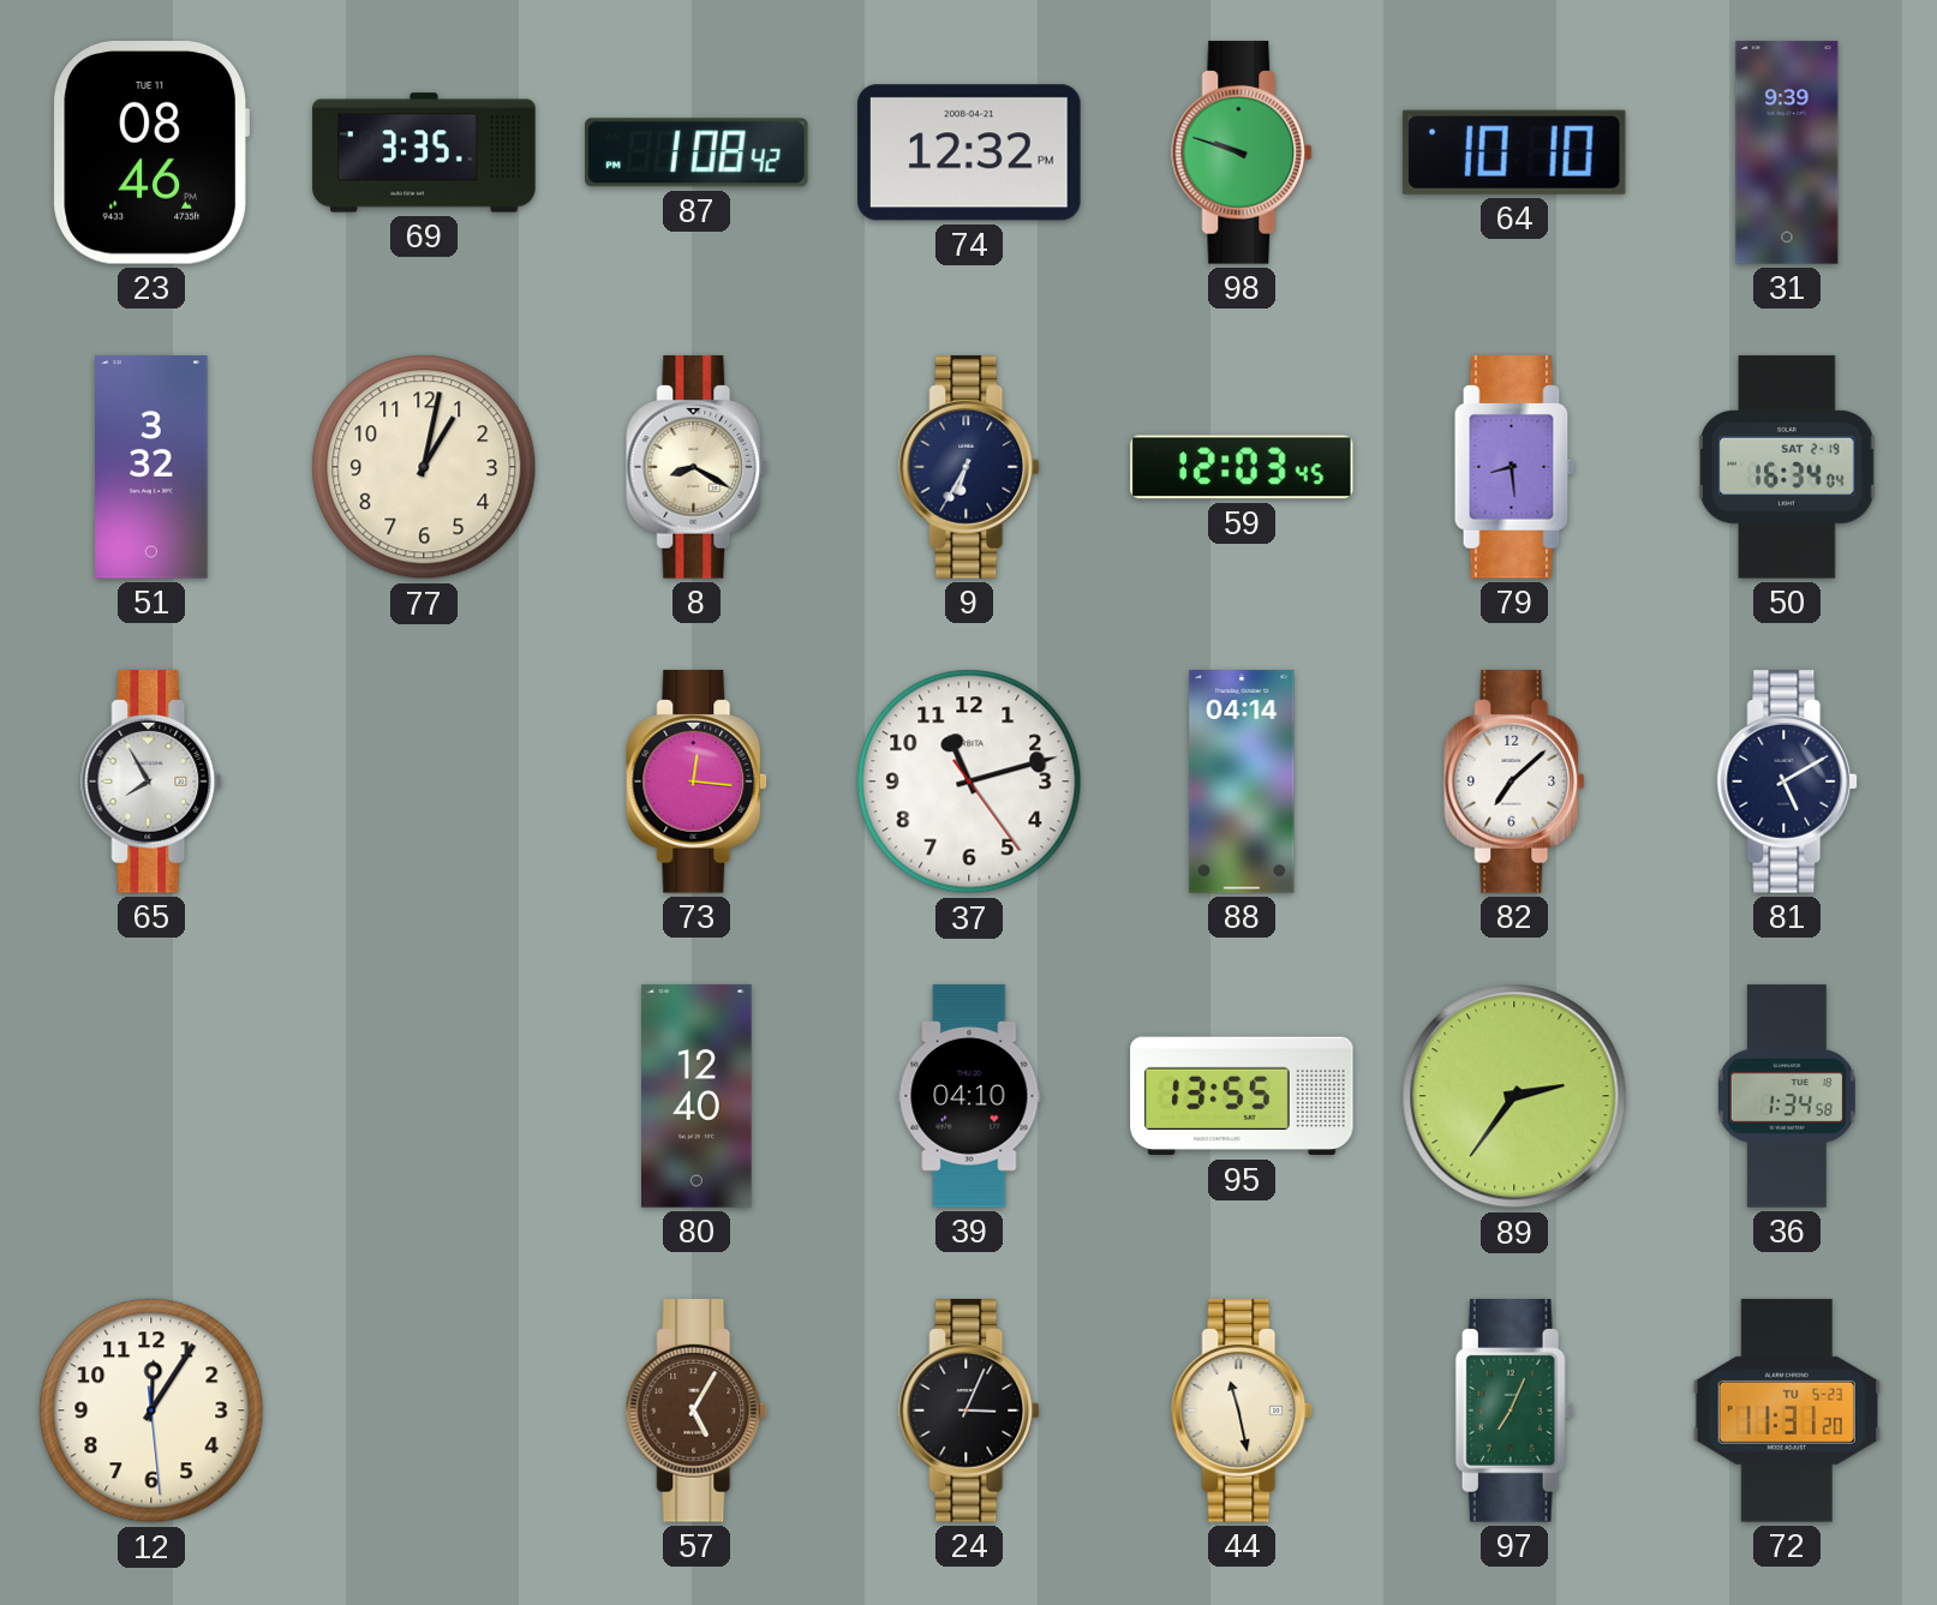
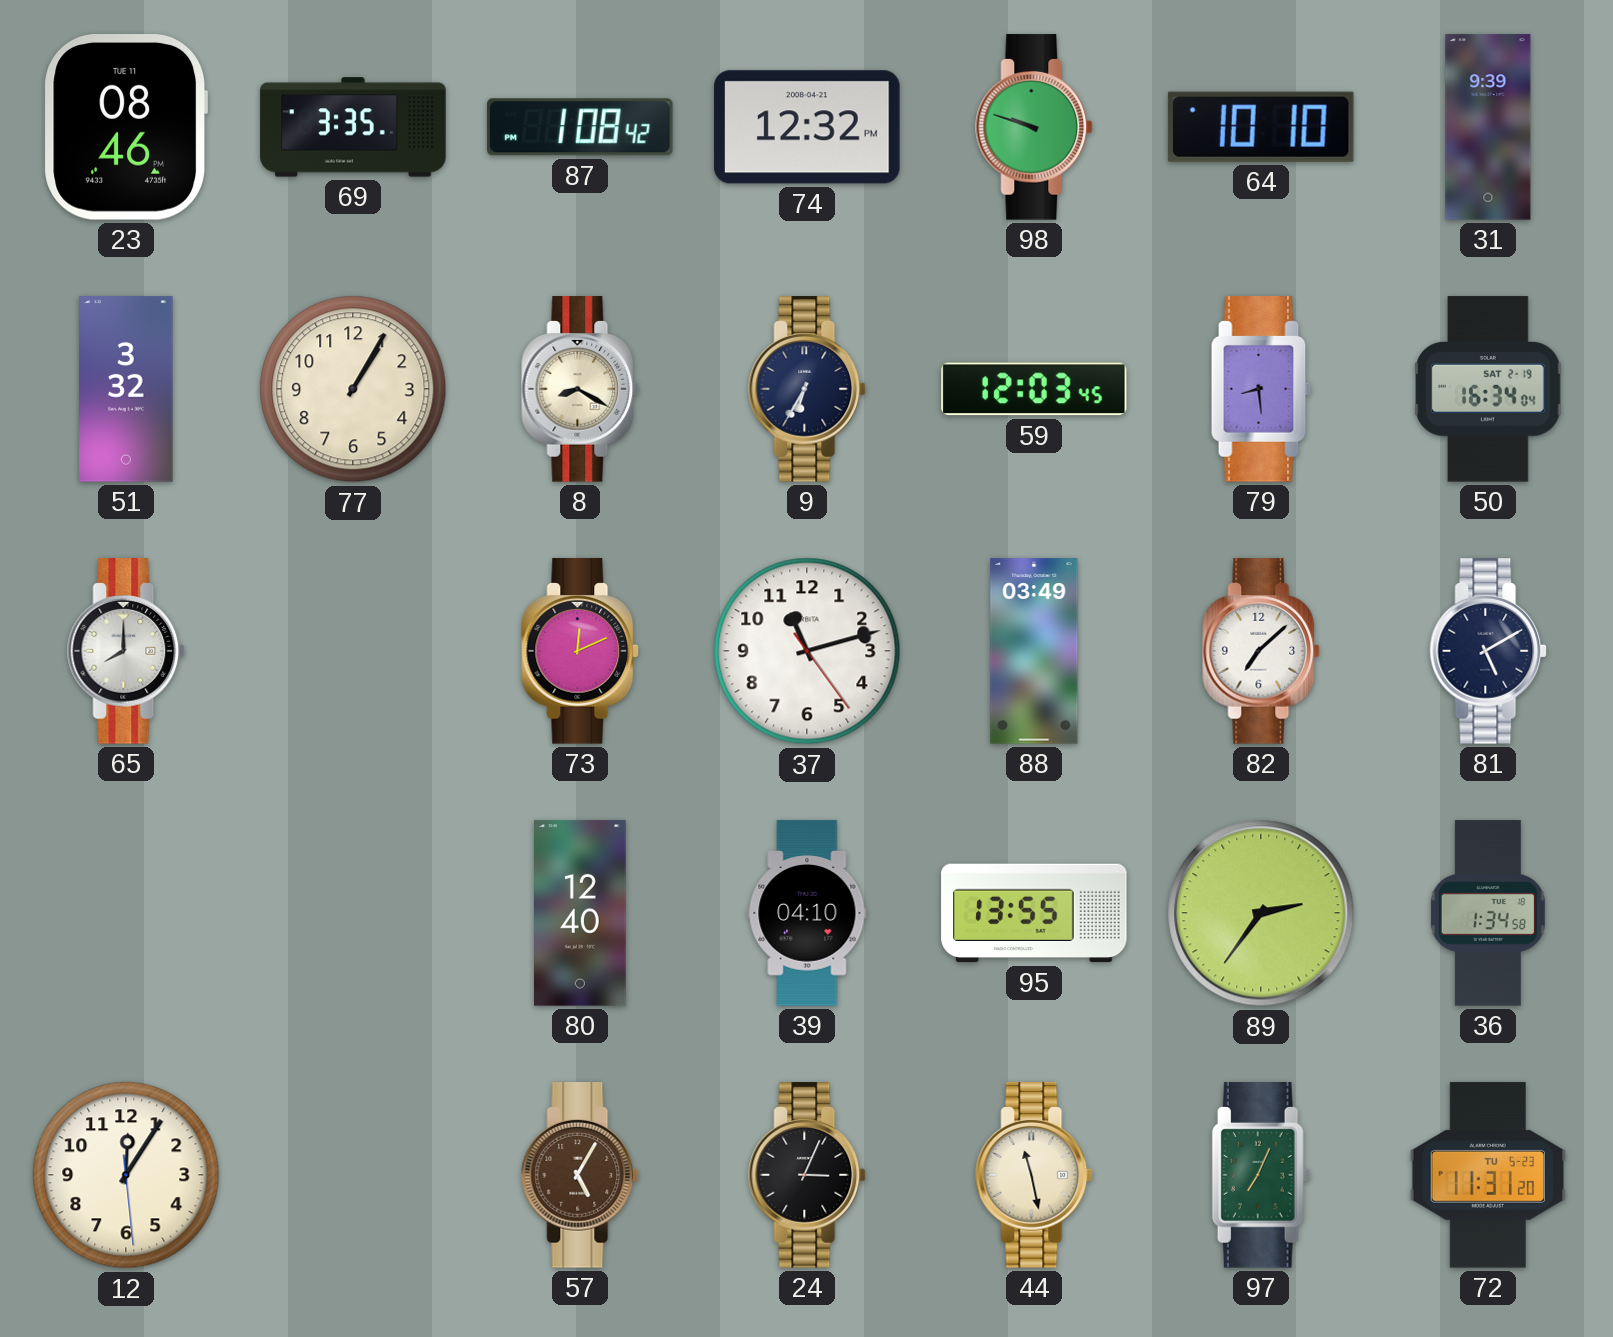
77: 1:02 -> 1:05
65: 7:55 -> 8:00
73: 12:16 -> 12:11
88: 04:14 -> 03:49
